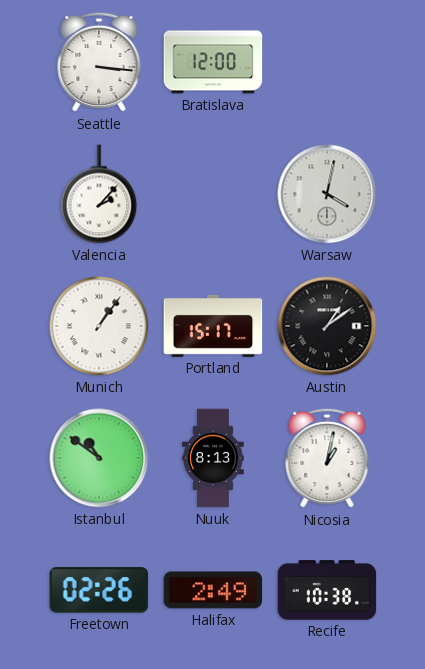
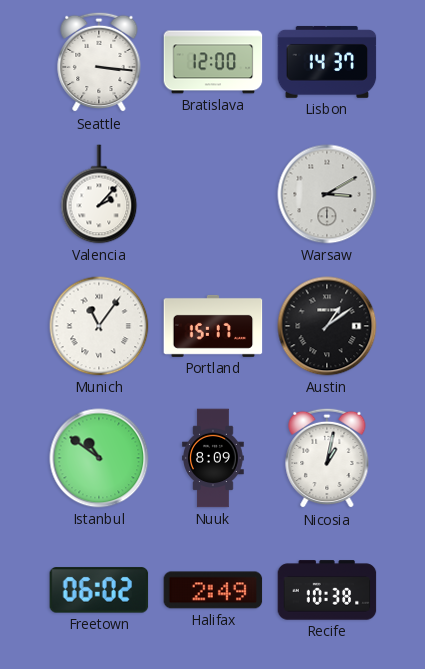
Lisbon: none -> 14:37
Warsaw: 4:02 -> 3:10
Munich: 1:06 -> 11:06
Nuuk: 8:13 -> 8:09
Freetown: 02:26 -> 06:02
